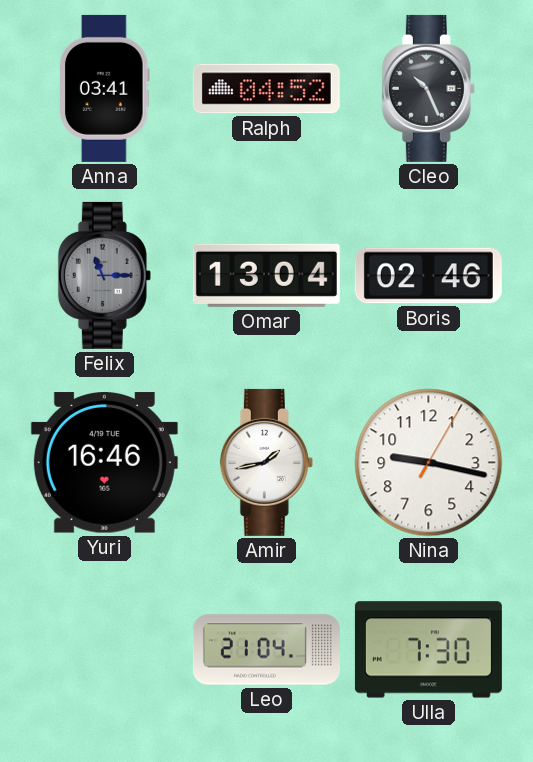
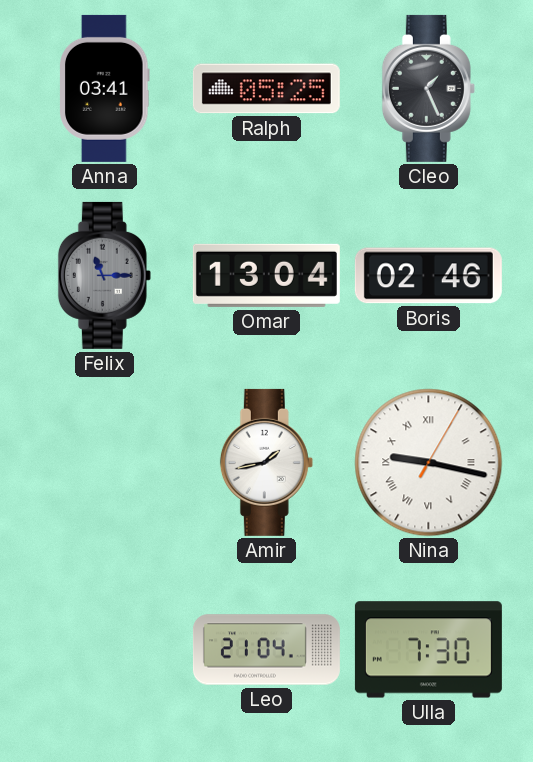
Ralph: 04:52 -> 05:25
Cleo: 10:26 -> 1:26
Yuri: 16:46 -> none
Nina numerals: Arabic -> Roman
